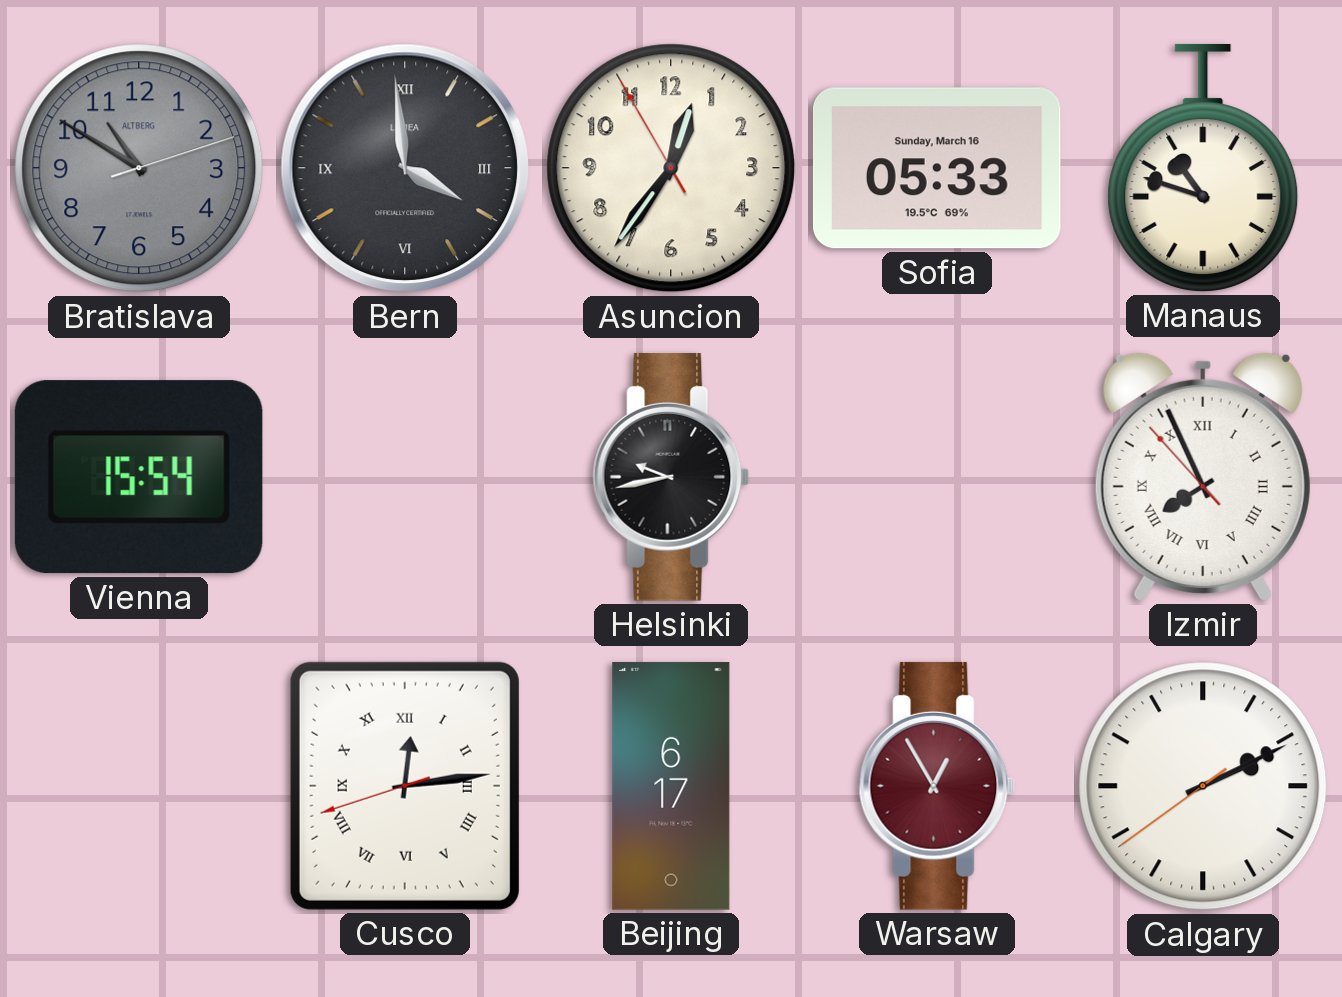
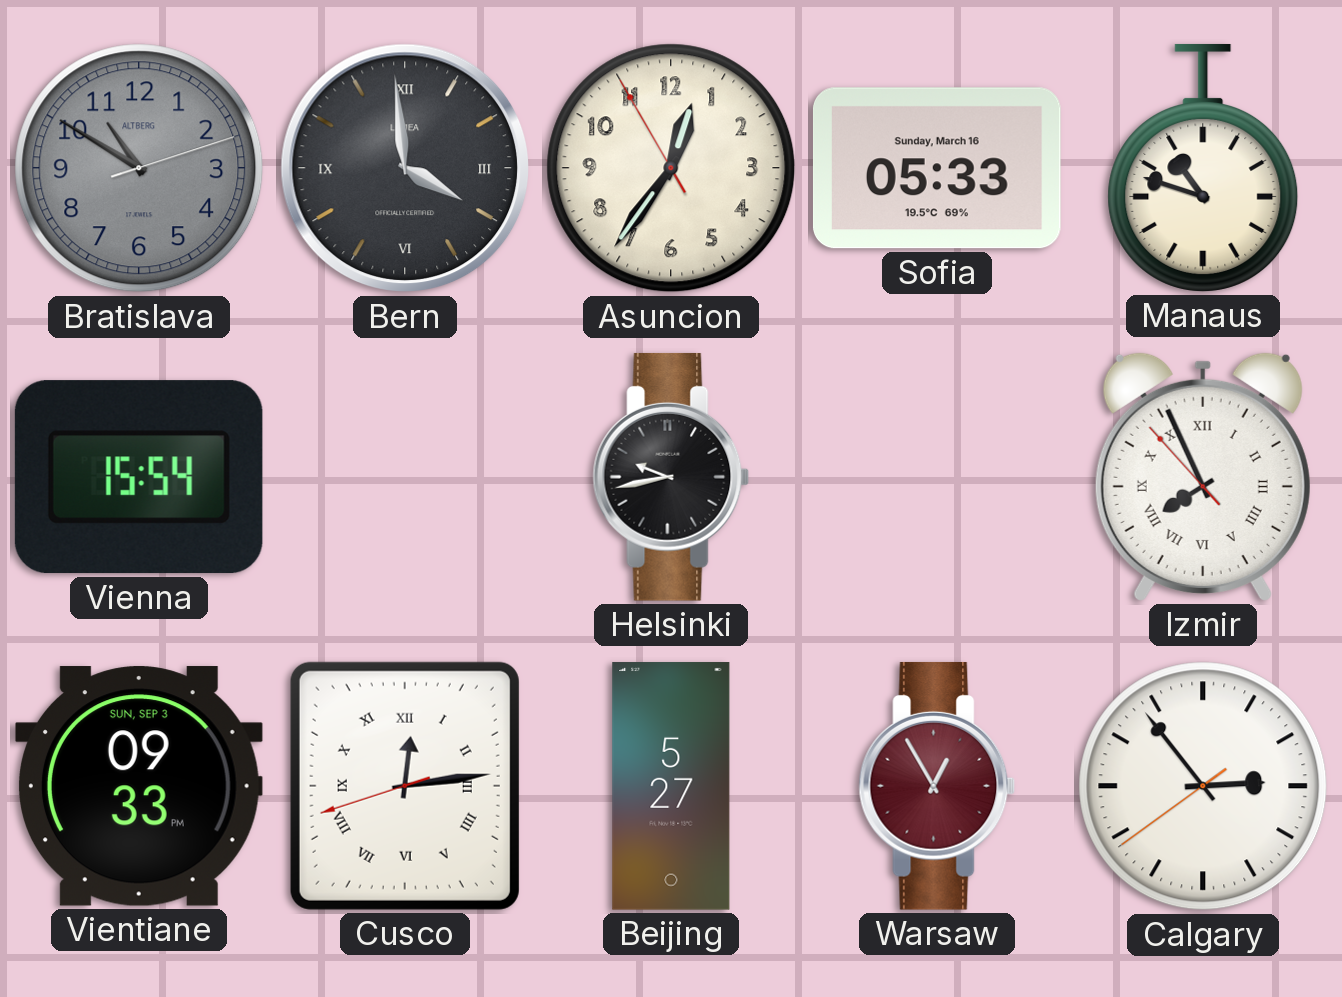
Vientiane: none -> 09:33
Beijing: 6:17 -> 5:27
Calgary: 2:10 -> 2:53
